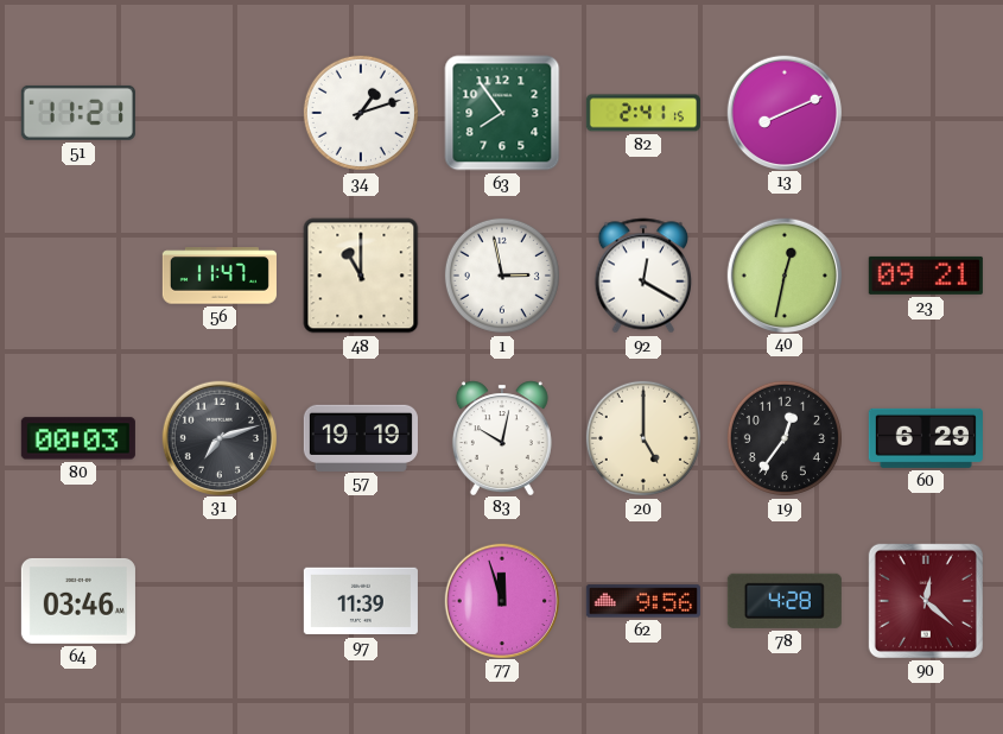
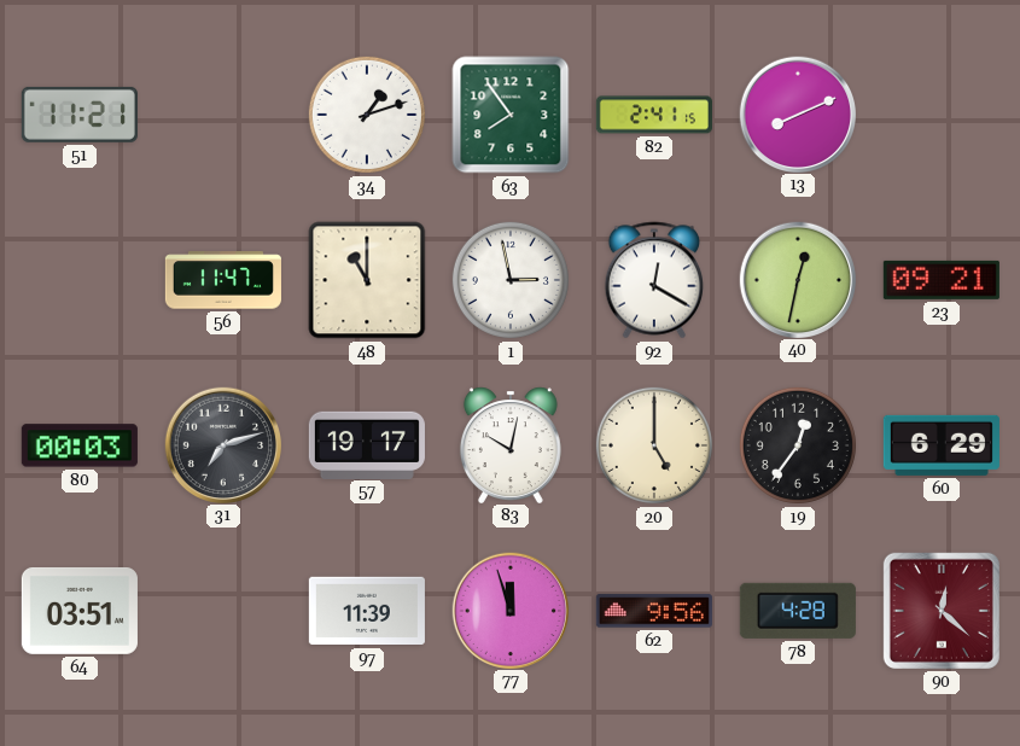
57: 19:19 -> 19:17
64: 03:46 -> 03:51
